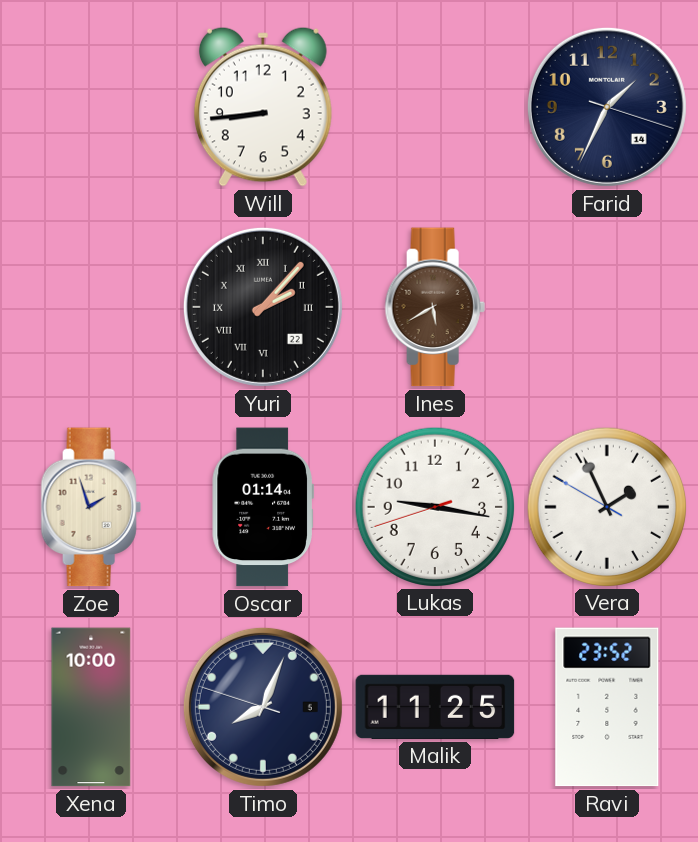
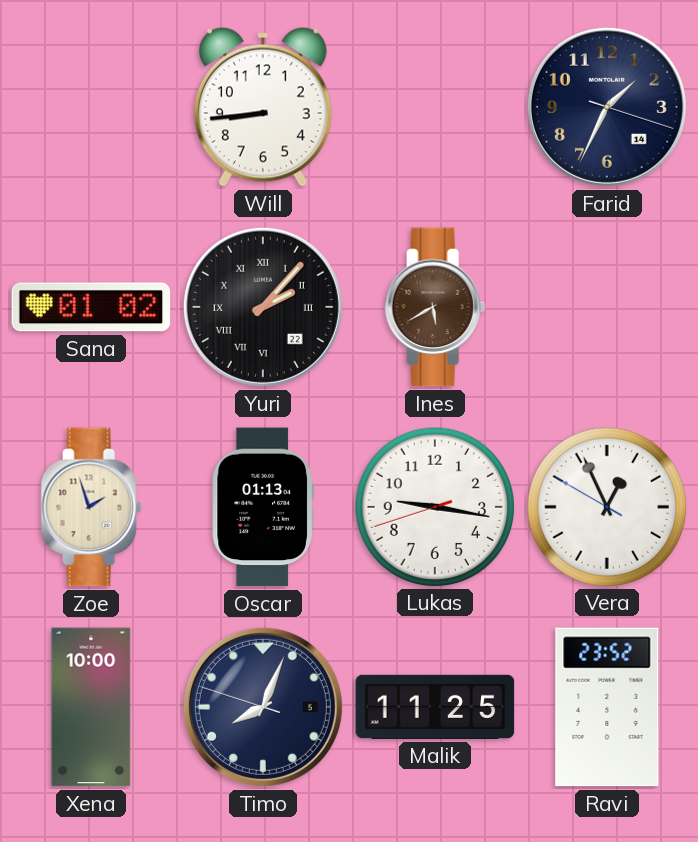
Sana: none -> 01:02
Oscar: 01:14 -> 01:13
Vera: 1:55 -> 12:55
